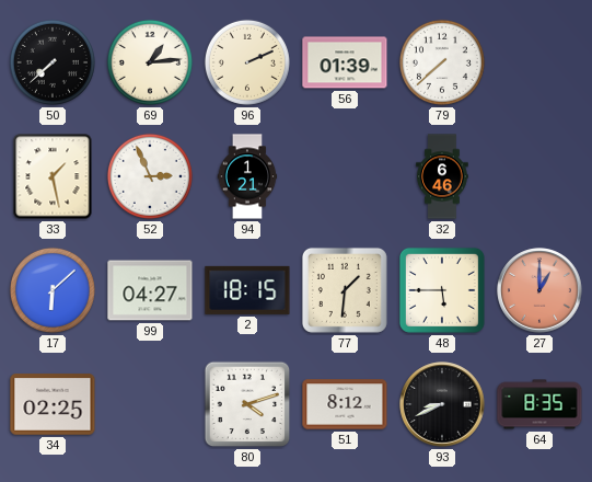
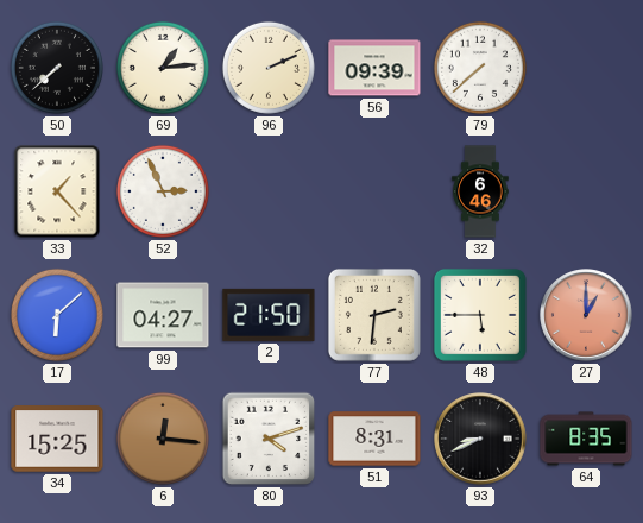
56: 01:39 -> 09:39
33: 1:28 -> 1:23
94: 1:21 -> none
2: 18:15 -> 21:50
77: 1:31 -> 2:31
34: 02:25 -> 15:25
6: none -> 12:16
51: 8:12 -> 8:31
